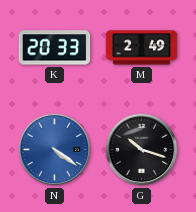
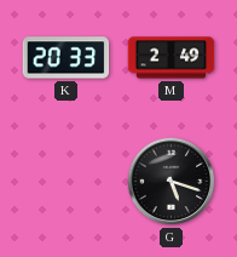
N: 4:21 -> none
G: 10:18 -> 5:18
